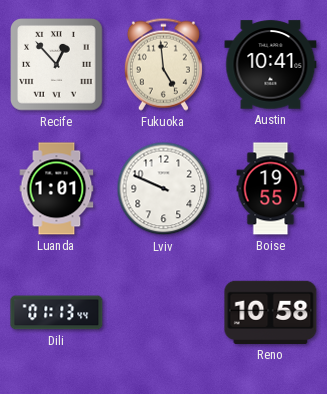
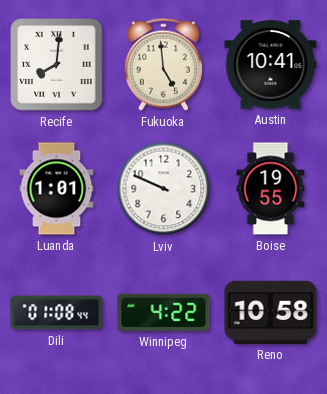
Recife: 12:53 -> 8:01
Dili: 01:13 -> 01:08
Winnipeg: none -> 4:22
